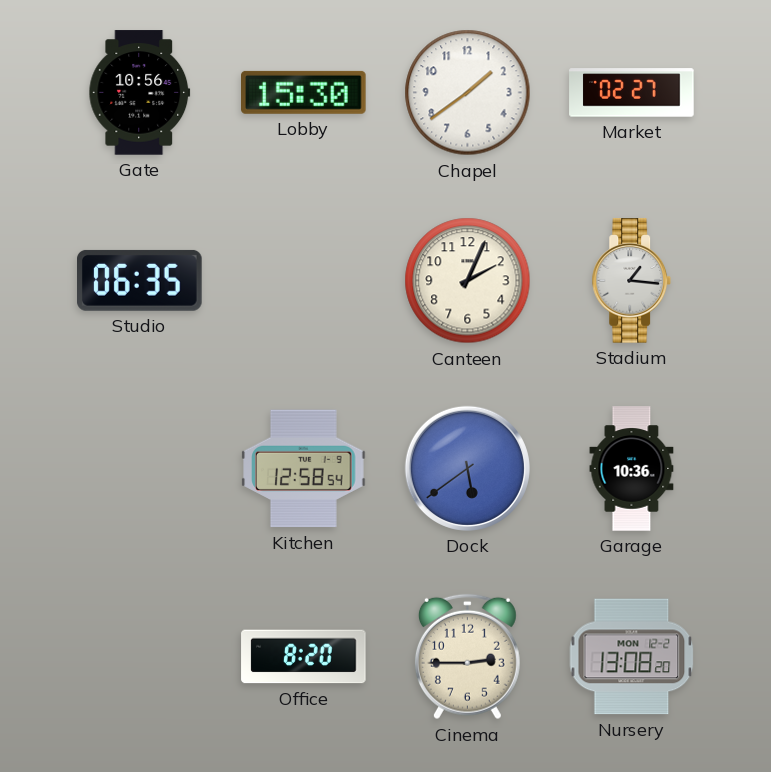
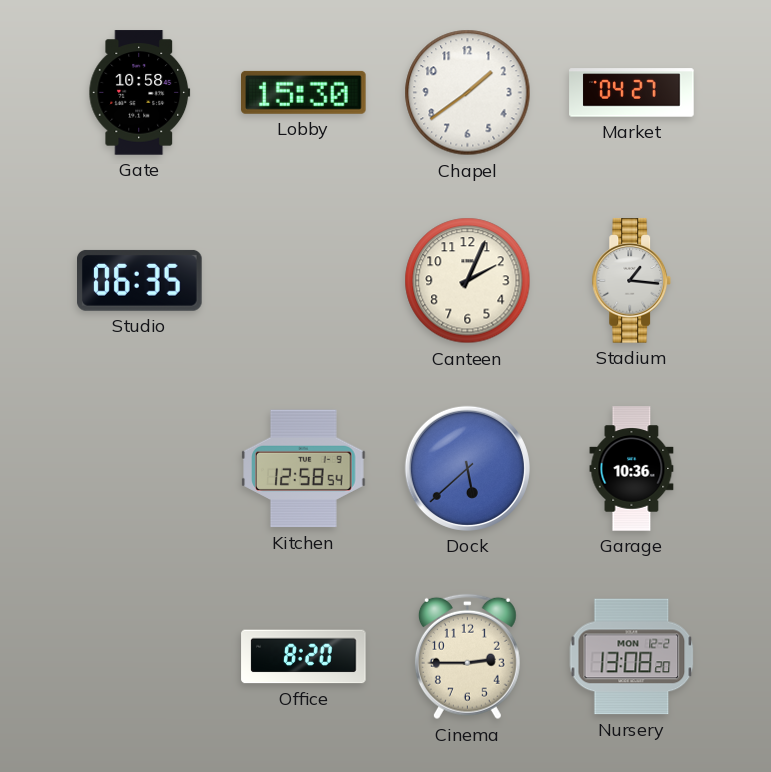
Gate: 10:56 -> 10:58
Market: 02:27 -> 04:27
Dock: 5:39 -> 5:38
